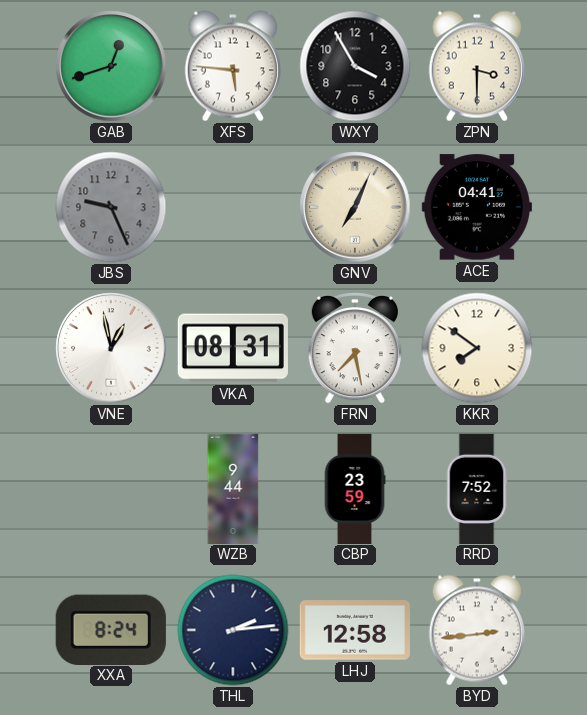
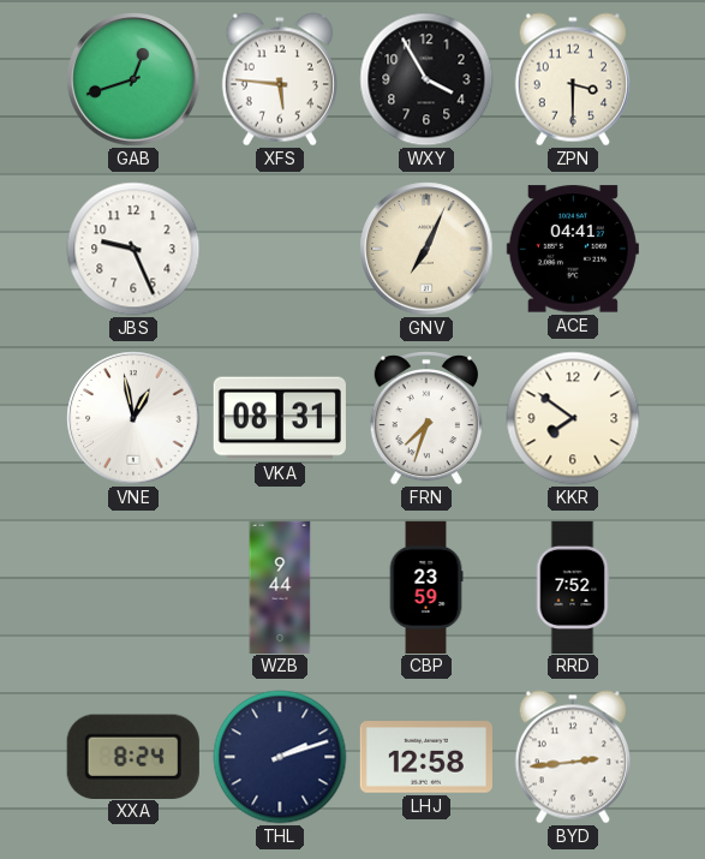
JBS dial: grey -> white
FRN: 7:28 -> 7:33
THL: 2:14 -> 2:12
